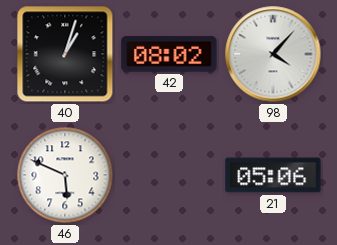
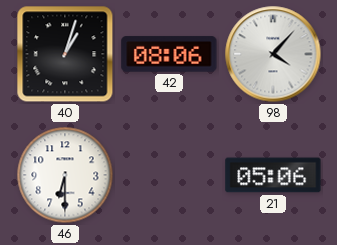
42: 08:02 -> 08:06
46: 5:49 -> 6:30
